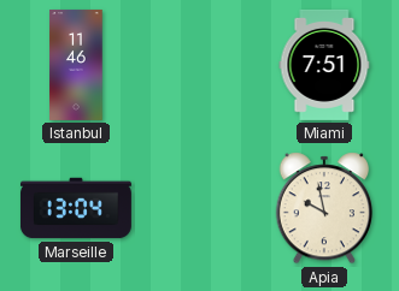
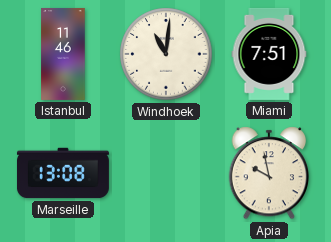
Windhoek: none -> 11:01
Marseille: 13:04 -> 13:08
